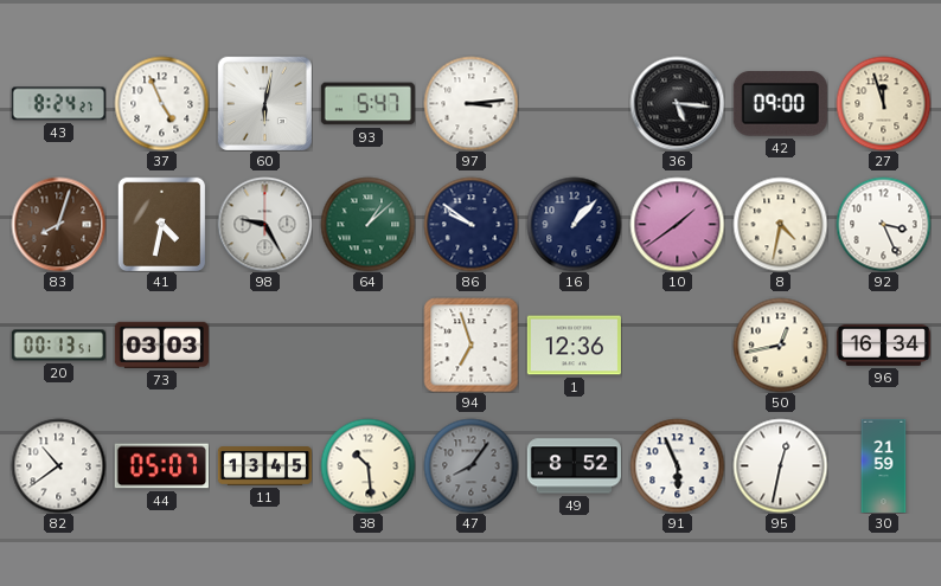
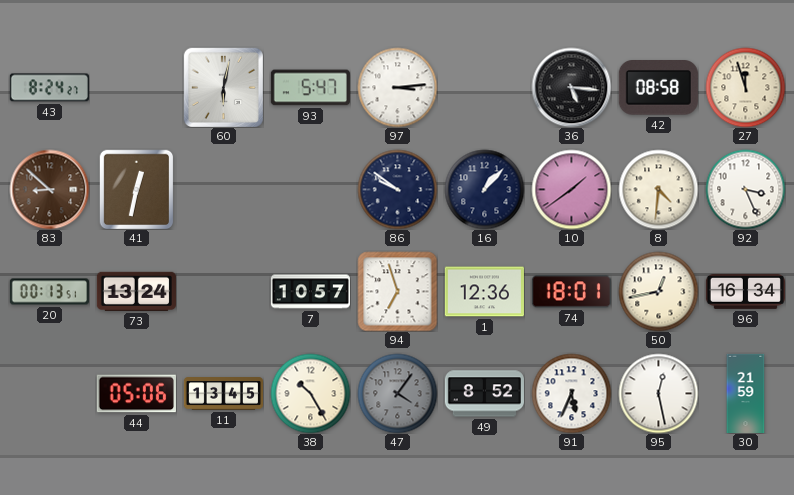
37: 4:56 -> none
42: 09:00 -> 08:58
83: 8:03 -> 8:52
41: 4:32 -> 12:32
98: 9:25 -> none
64: 1:08 -> none
8: 4:32 -> 4:31
73: 03:03 -> 13:24
7: none -> 10:57
74: none -> 18:01
82: 10:39 -> none
44: 05:07 -> 05:06
38: 10:29 -> 10:25
47: 8:06 -> 4:06
91: 5:56 -> 5:34
95: 12:32 -> 12:28
